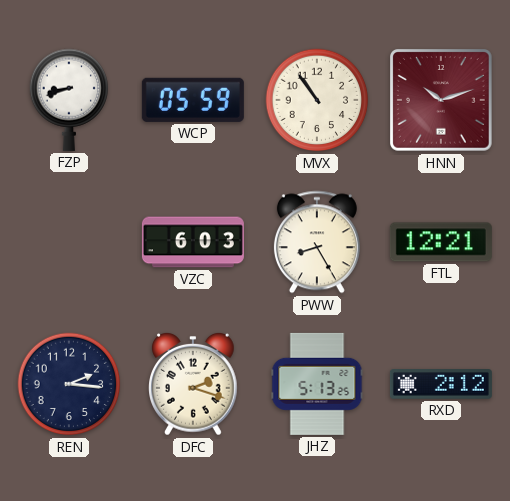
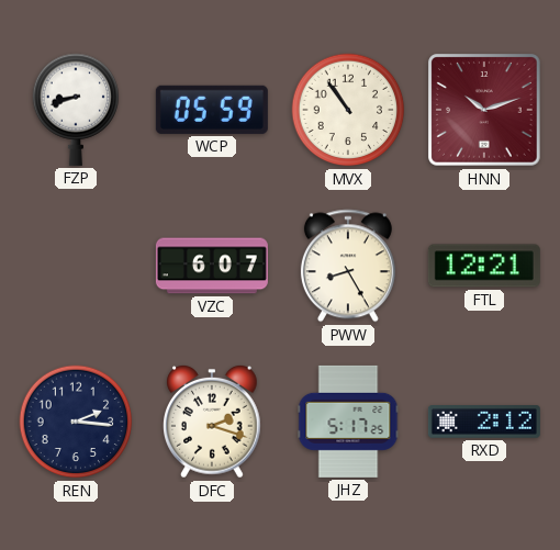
VZC: 6:03 -> 6:07
JHZ: 5:13 -> 5:17
